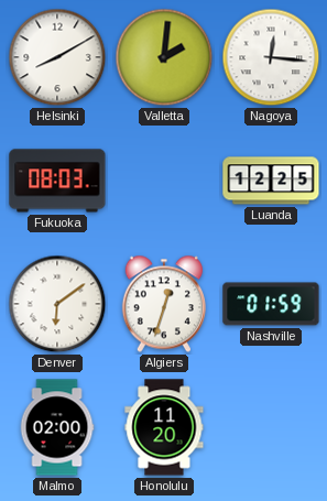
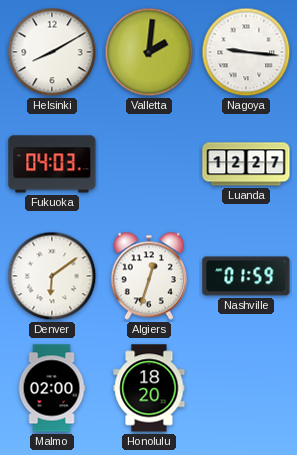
Nagoya: 12:16 -> 9:16
Fukuoka: 08:03 -> 04:03
Luanda: 12:25 -> 12:27
Honolulu: 11:20 -> 18:20
